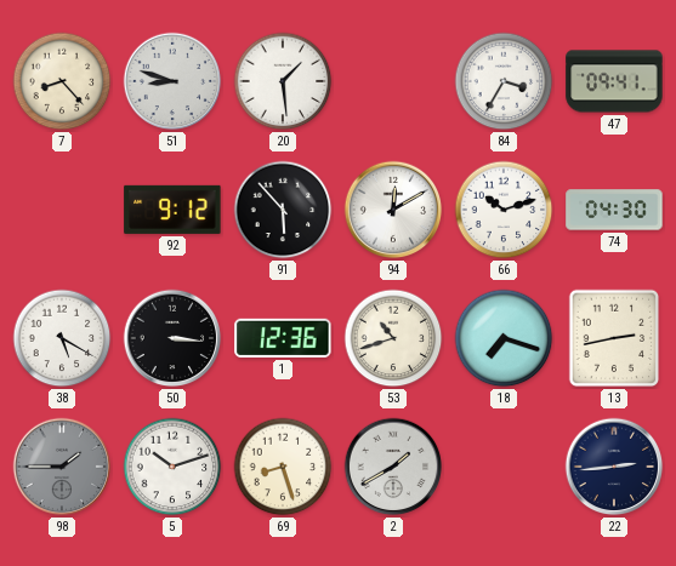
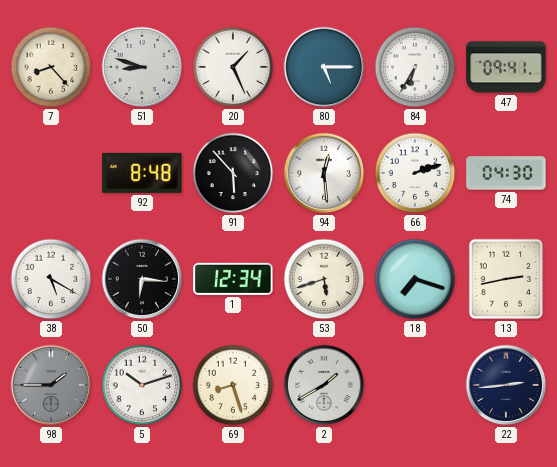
20: 1:29 -> 1:26
80: none -> 5:15
84: 3:35 -> 6:35
92: 9:12 -> 8:48
94: 12:10 -> 12:29
66: 10:12 -> 2:12
50: 3:16 -> 6:16
1: 12:36 -> 12:34
53: 10:42 -> 5:42
